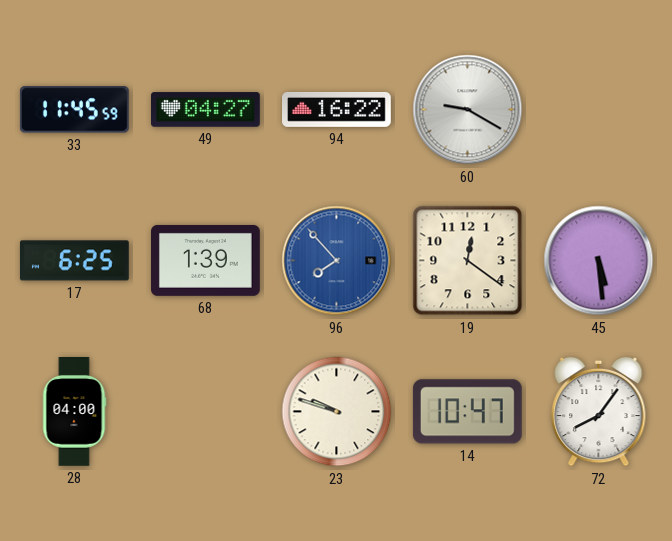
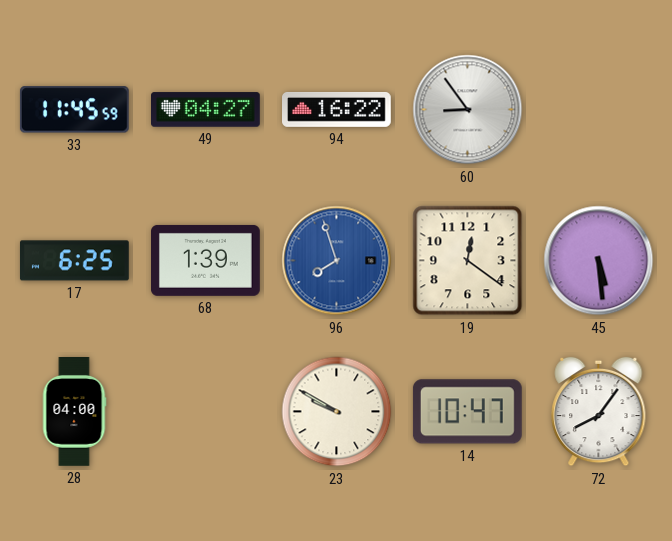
60: 9:20 -> 8:54
96: 7:53 -> 7:57
23: 9:48 -> 9:50
